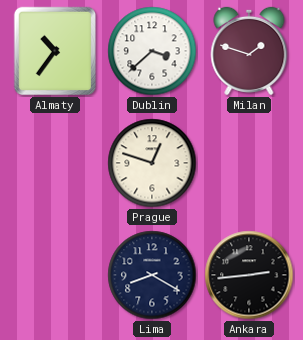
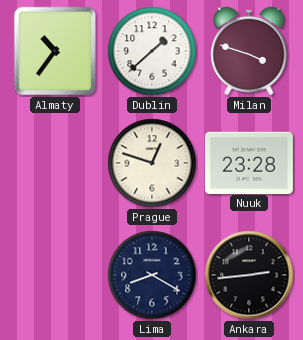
Dublin: 3:38 -> 1:38
Milan: 1:48 -> 3:48
Nuuk: none -> 23:28
